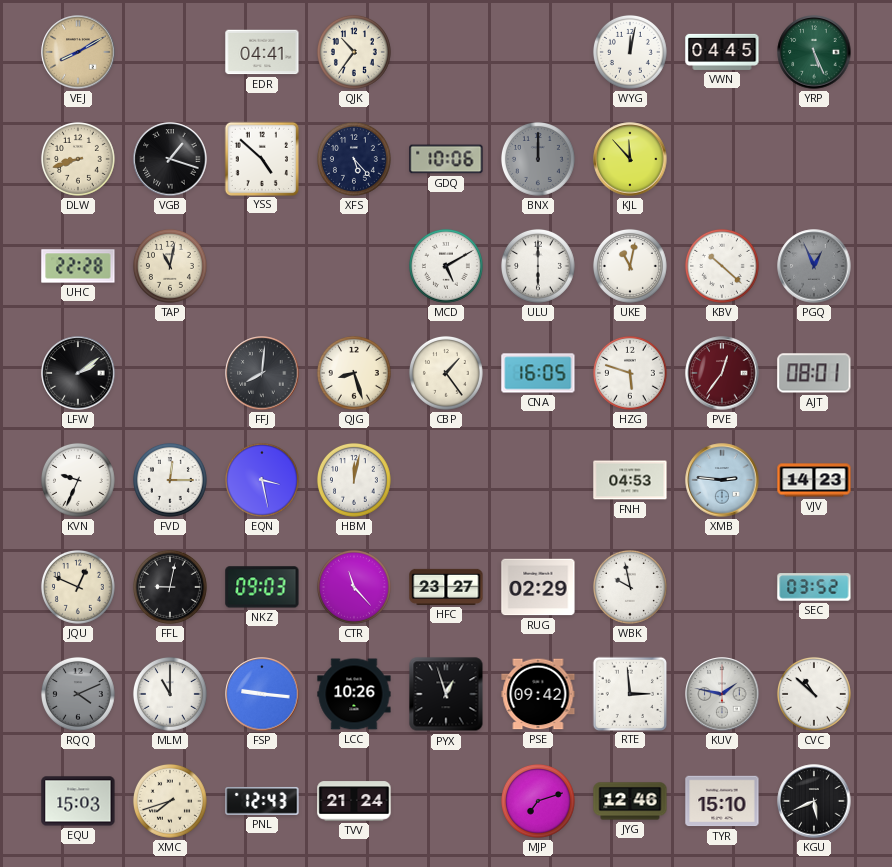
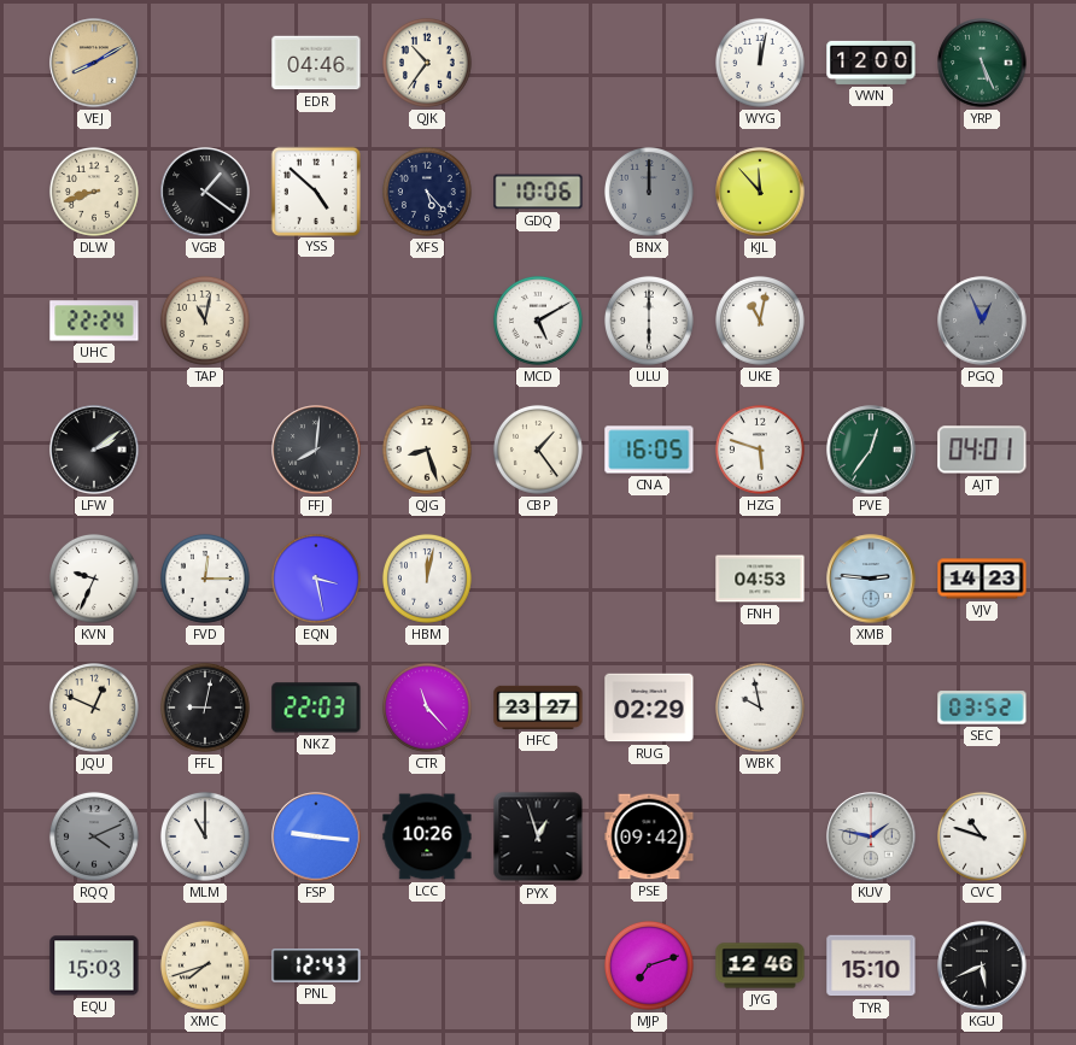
EDR: 04:41 -> 04:46
VWN: 04:45 -> 12:00
VGB: 1:18 -> 1:21
UHC: 22:28 -> 22:24
KBV: 10:22 -> none
PVE dial: burgundy -> green
AJT: 08:01 -> 04:01
NKZ: 09:03 -> 22:03
RTE: 2:59 -> none
CVC: 10:52 -> 10:48
TVV: 21:24 -> none
